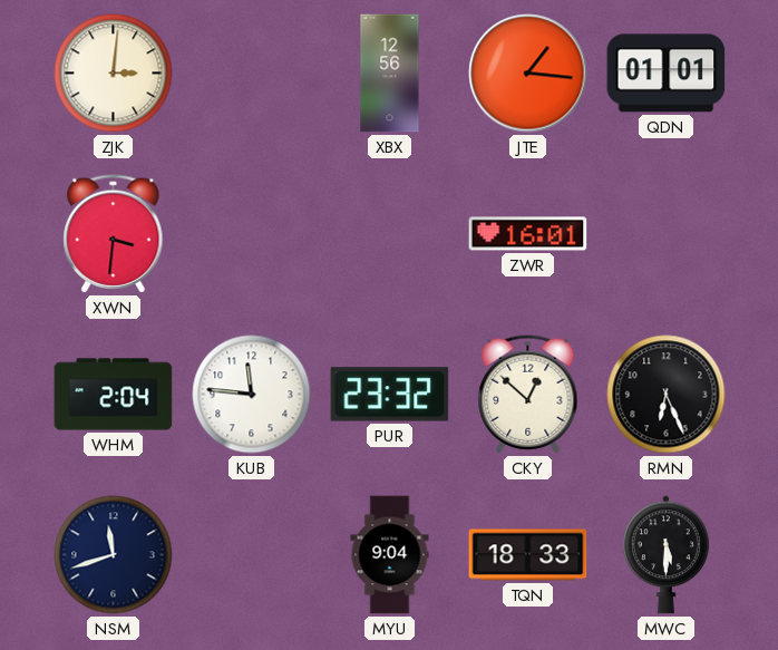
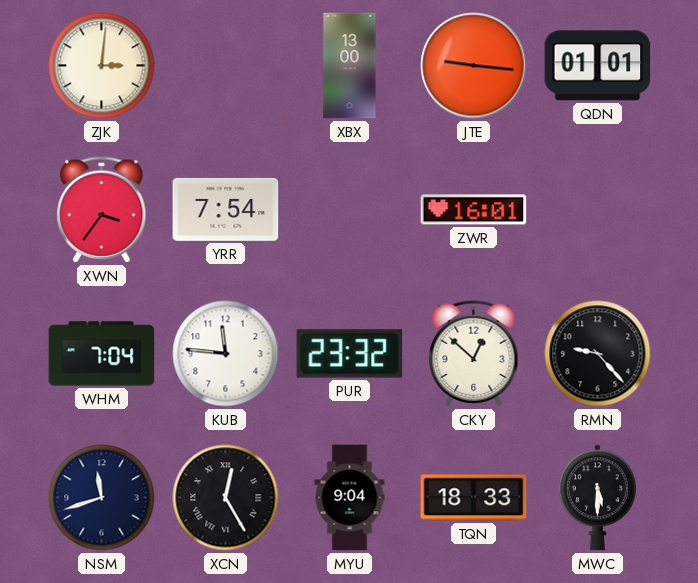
XBX: 12:56 -> 13:00
JTE: 1:16 -> 9:16
XWN: 3:31 -> 3:36
YRR: none -> 7:54
WHM: 2:04 -> 7:04
RMN: 6:26 -> 9:23
XCN: none -> 12:25
